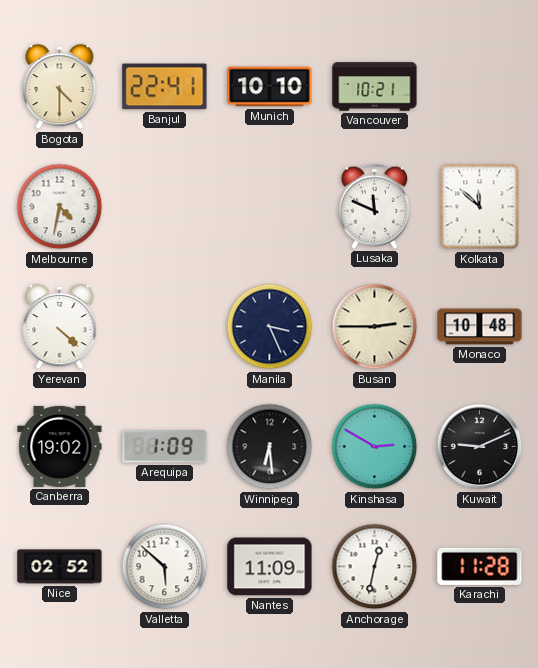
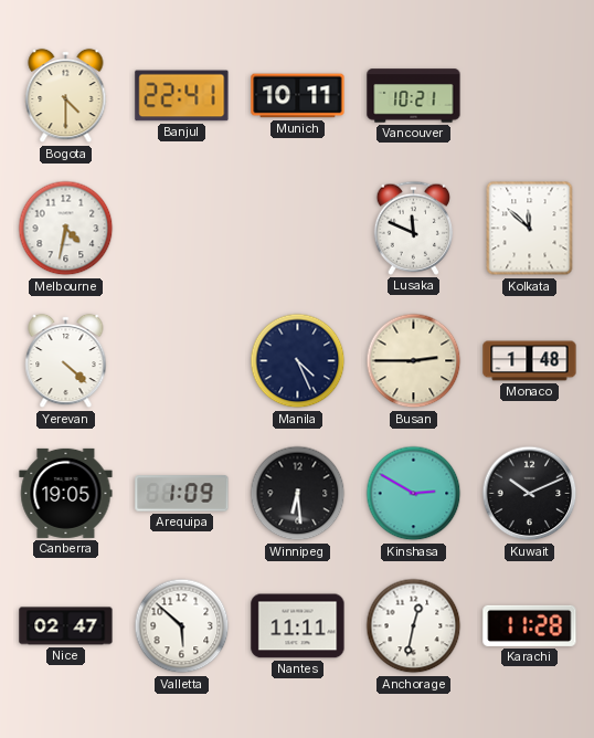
Munich: 10:10 -> 10:11
Manila: 3:26 -> 4:26
Monaco: 10:48 -> 1:48
Canberra: 19:02 -> 19:05
Kuwait: 9:11 -> 10:11
Nice: 02:52 -> 02:47
Nantes: 11:09 -> 11:11
